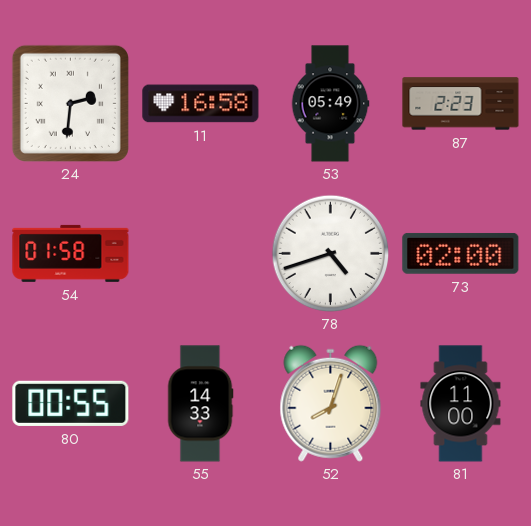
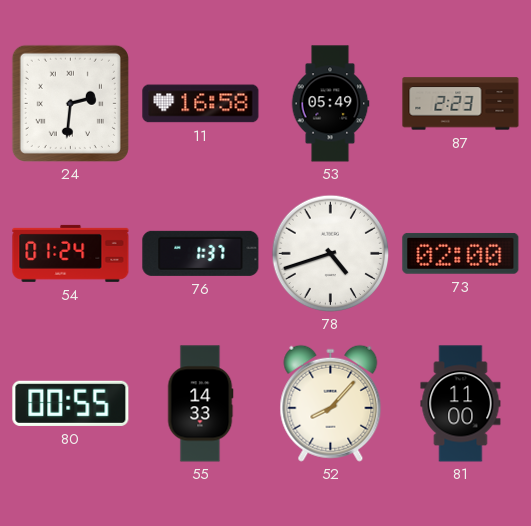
54: 01:58 -> 01:24
76: none -> 1:37
52: 8:03 -> 8:07
